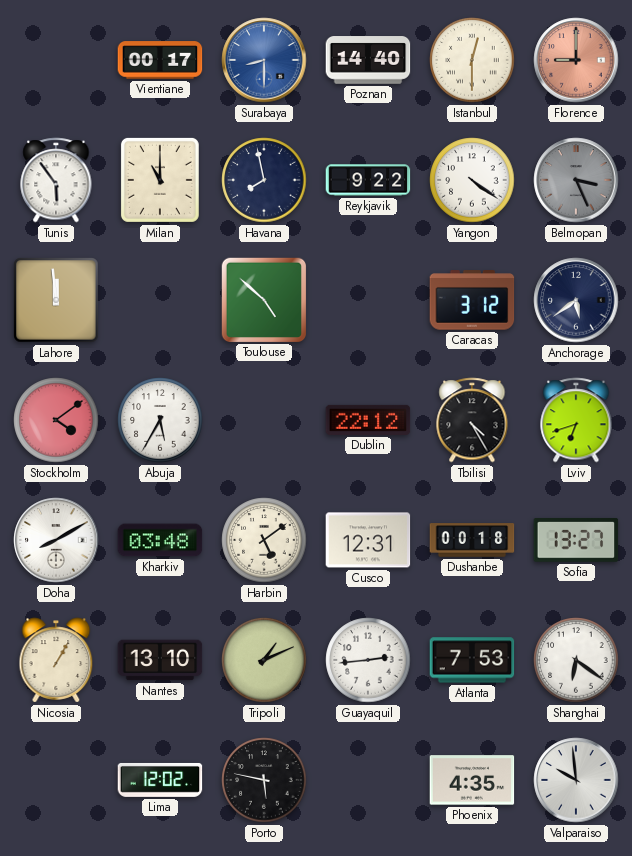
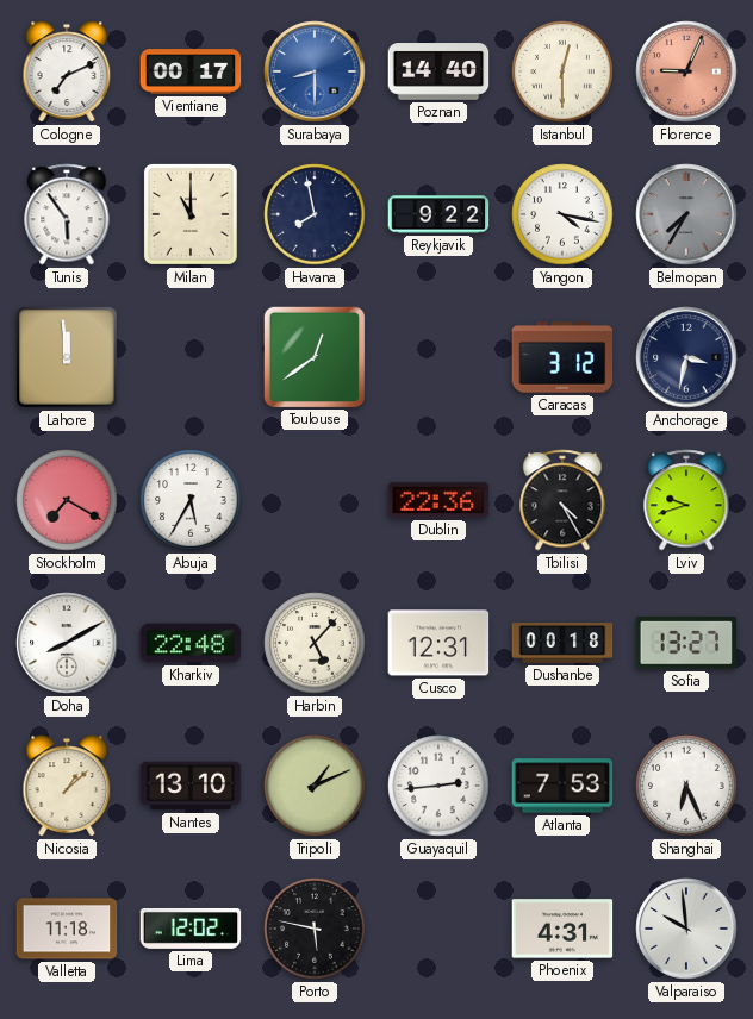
Cologne: none -> 7:11
Florence: 9:00 -> 9:04
Yangon: 4:21 -> 4:17
Belmopan: 3:26 -> 7:35
Toulouse: 4:52 -> 12:39
Anchorage: 5:39 -> 3:32
Stockholm: 4:09 -> 7:20
Dublin: 22:12 -> 22:36
Lviv: 6:42 -> 9:42
Kharkiv: 03:48 -> 22:48
Harbin: 5:09 -> 5:07
Nicosia: 1:05 -> 1:08
Shanghai: 6:21 -> 6:26
Valletta: none -> 11:18
Phoenix: 4:35 -> 4:31
